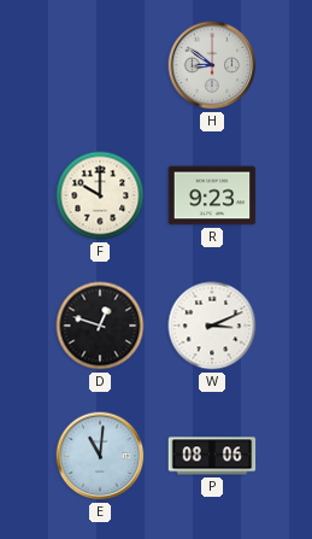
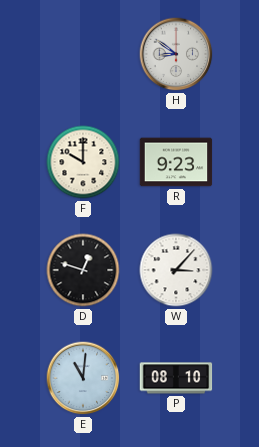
W: 3:11 -> 3:07
P: 08:06 -> 08:10
